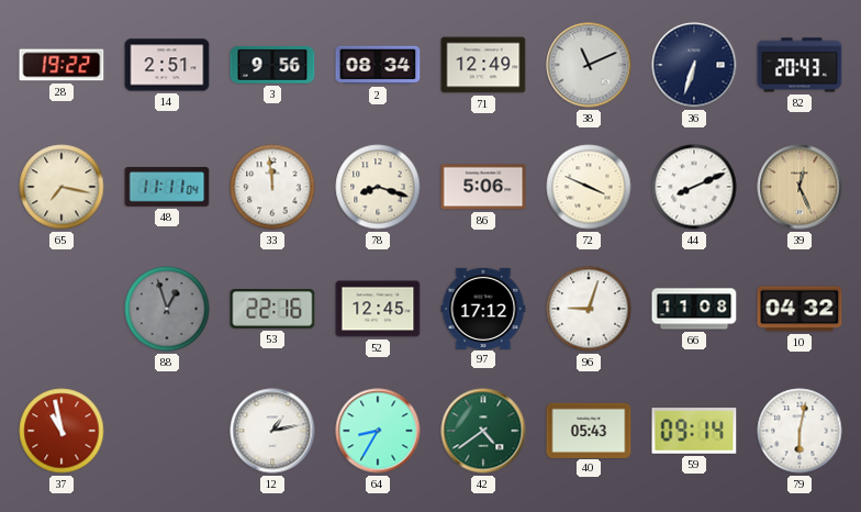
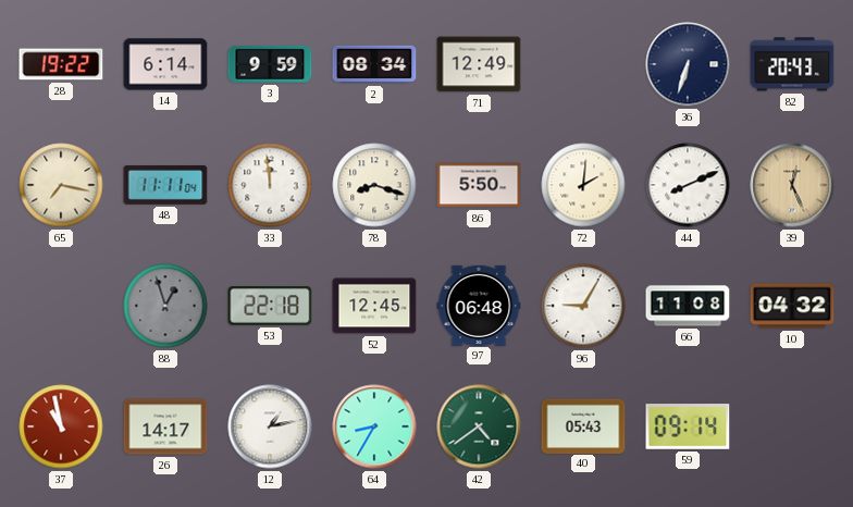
14: 2:51 -> 6:14
3: 9:56 -> 9:59
38: 11:11 -> none
86: 5:06 -> 5:50
72: 3:49 -> 2:01
53: 22:16 -> 22:18
97: 17:12 -> 06:48
96: 9:03 -> 9:05
26: none -> 14:17
79: 6:02 -> none
